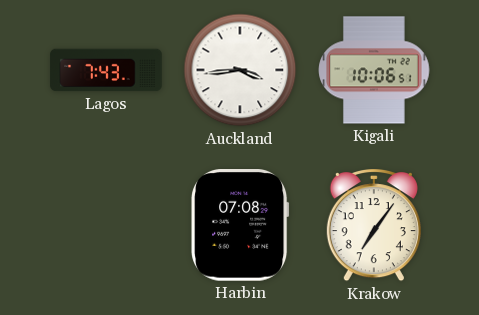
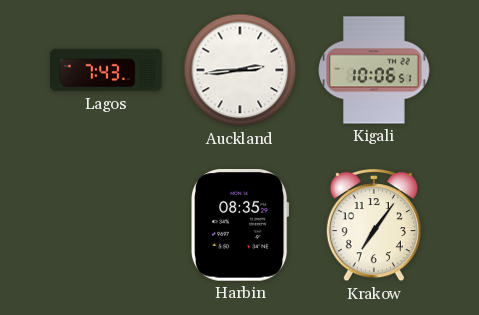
Auckland: 3:44 -> 2:44
Harbin: 07:08 -> 08:35
